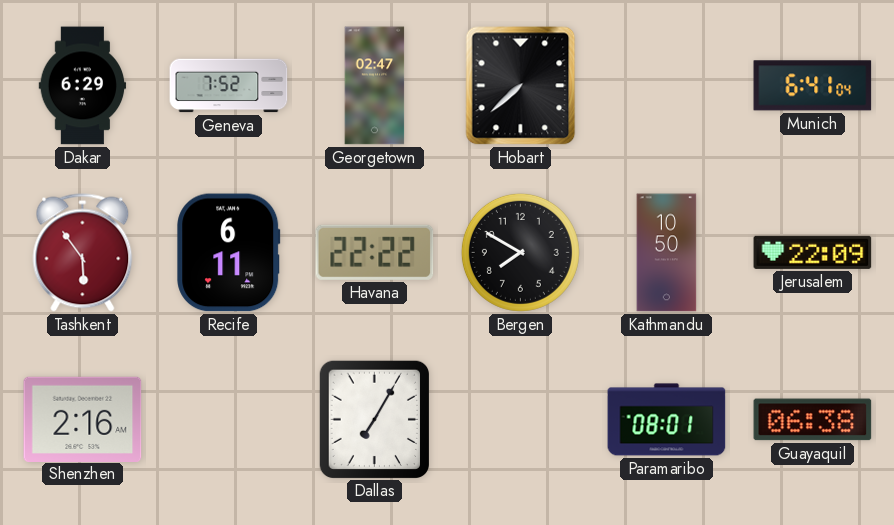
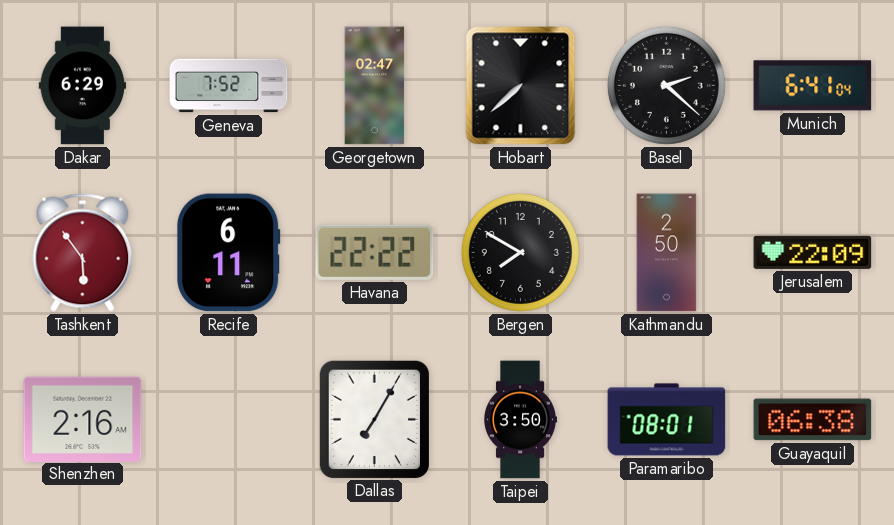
Basel: none -> 2:22
Kathmandu: 10:50 -> 2:50
Taipei: none -> 3:50
